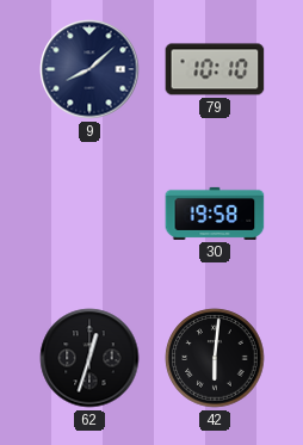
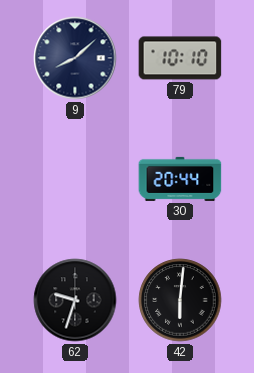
30: 19:58 -> 20:44
62: 12:33 -> 9:33
